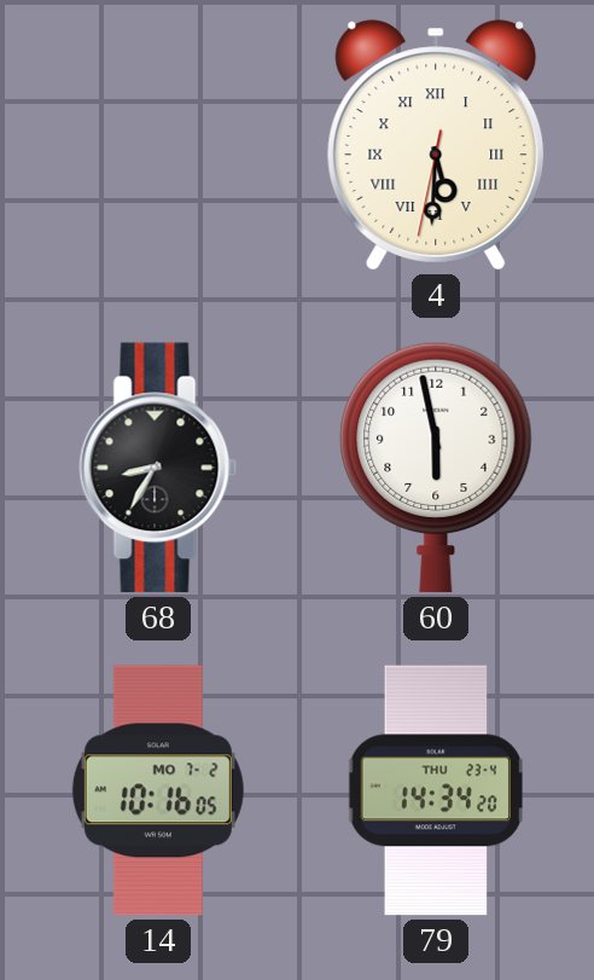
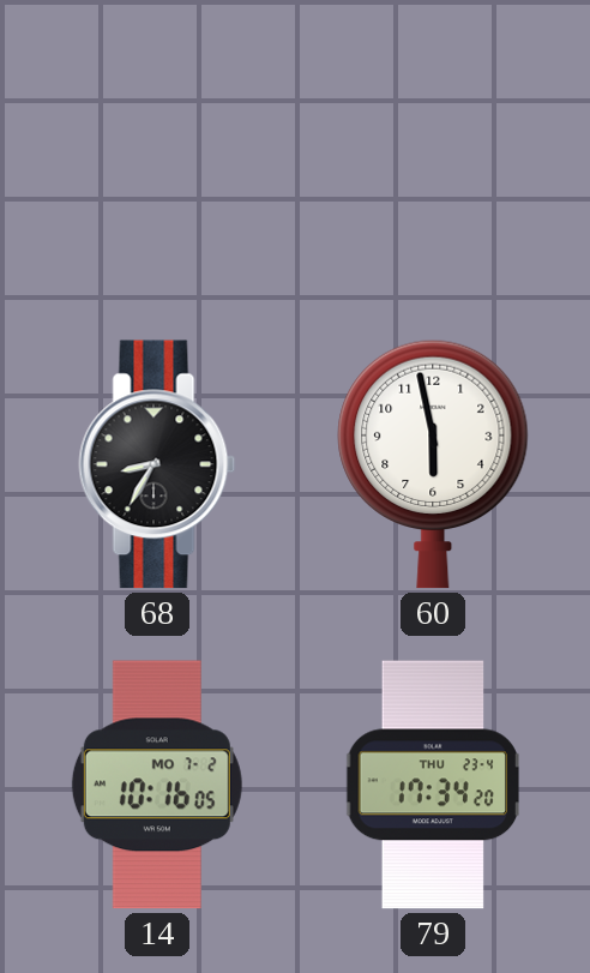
4: 5:30 -> none
79: 14:34 -> 17:34
